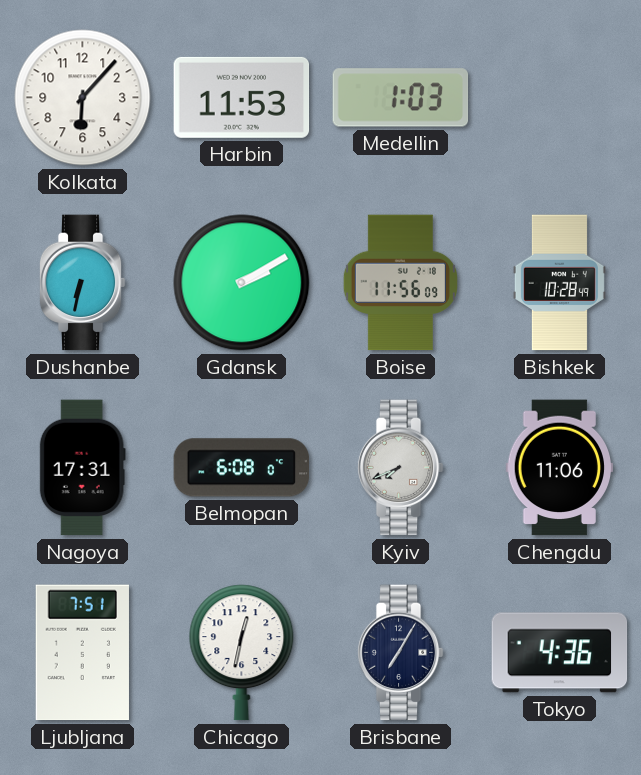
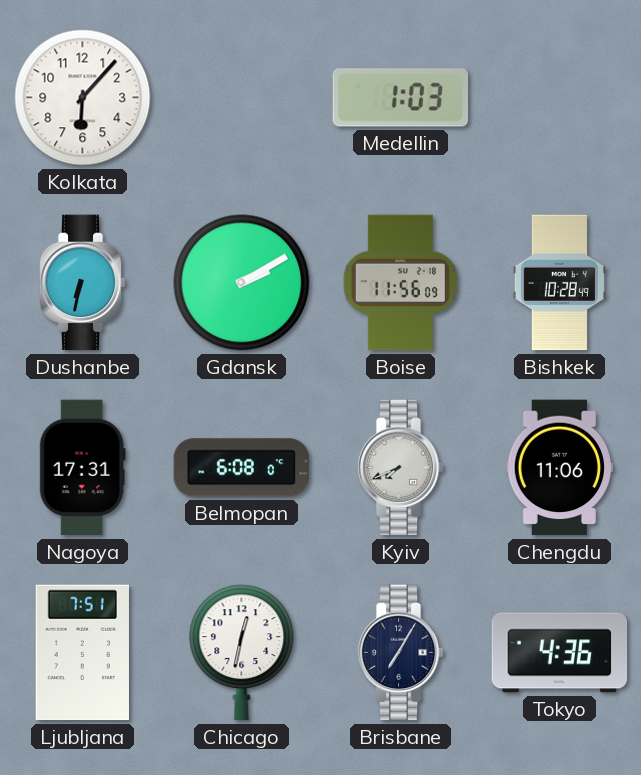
Harbin: 11:53 -> none
